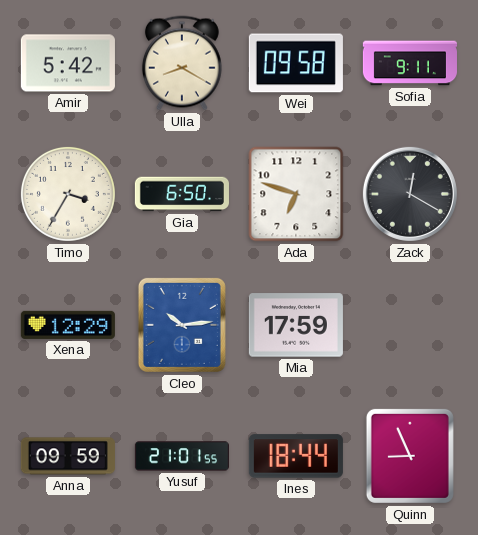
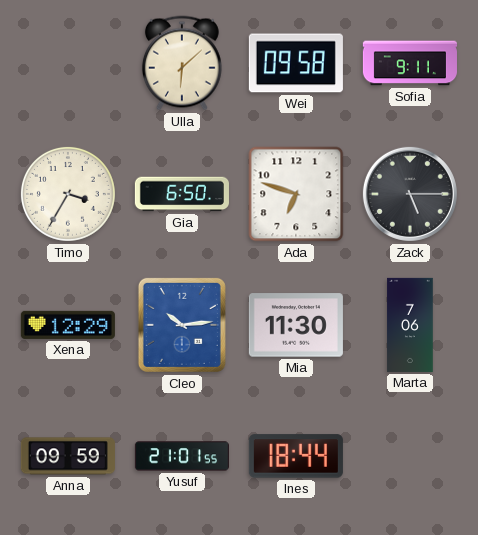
Amir: 5:42 -> none
Ulla: 8:20 -> 6:08
Zack: 12:20 -> 5:15
Mia: 17:59 -> 11:30
Marta: none -> 7:06
Quinn: 8:56 -> none
